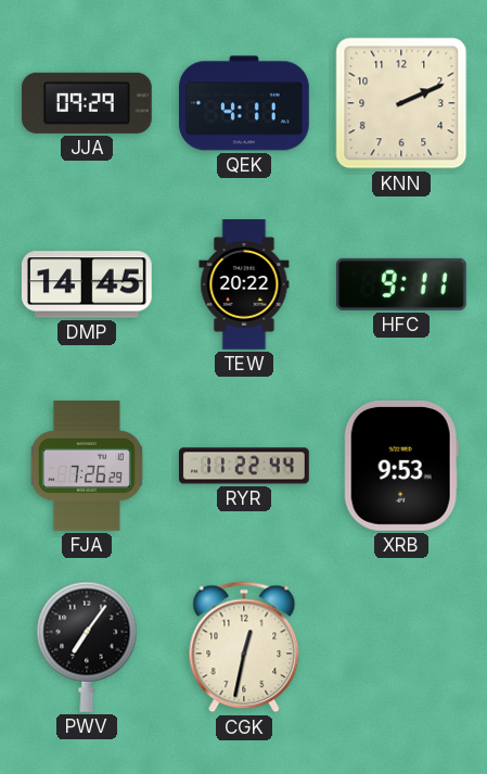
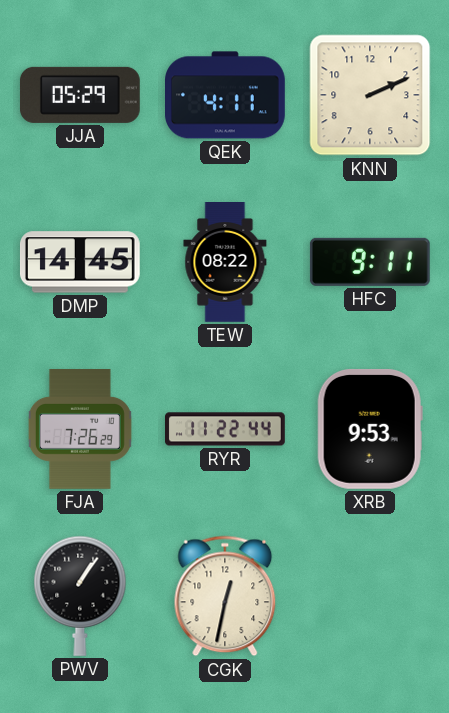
JJA: 09:29 -> 05:29
TEW: 20:22 -> 08:22
PWV: 7:06 -> 1:06
